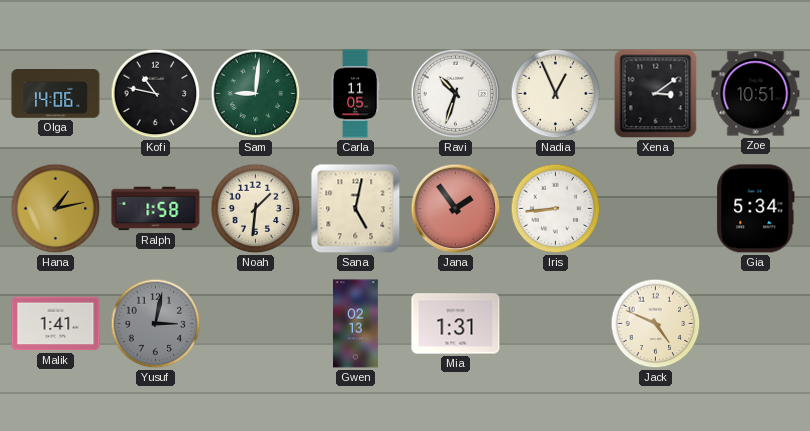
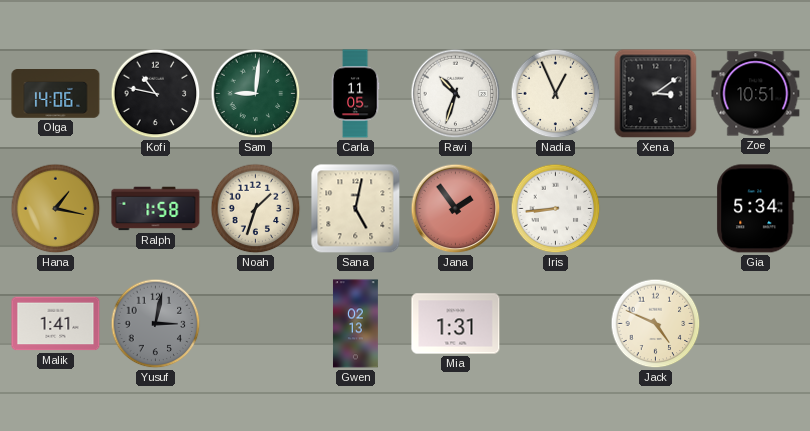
Hana: 1:13 -> 1:17
Noah: 1:31 -> 1:33
